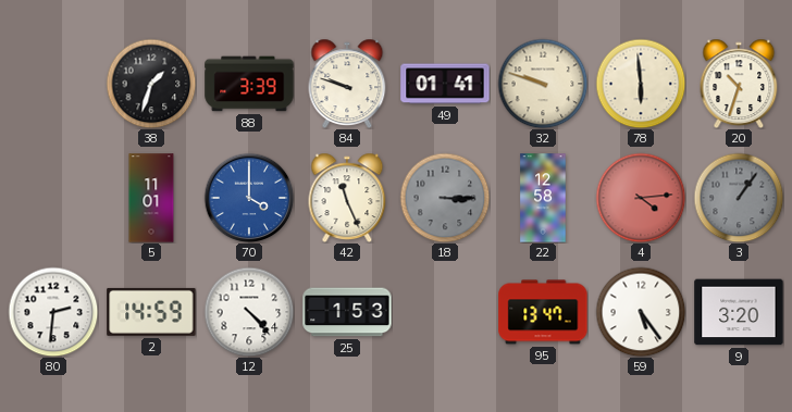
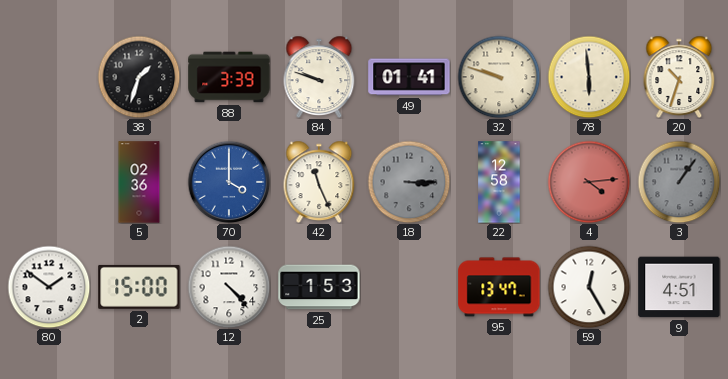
5: 11:01 -> 02:36
80: 2:31 -> 1:51
2: 14:59 -> 15:00
59: 5:24 -> 12:25
9: 3:20 -> 4:51
